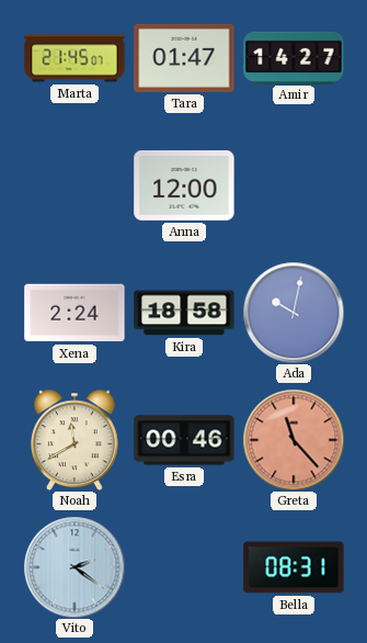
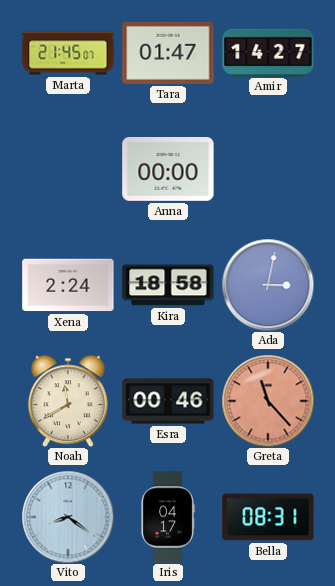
Anna: 12:00 -> 00:00
Ada: 10:02 -> 3:02
Vito: 2:21 -> 8:21
Iris: none -> 04:17
